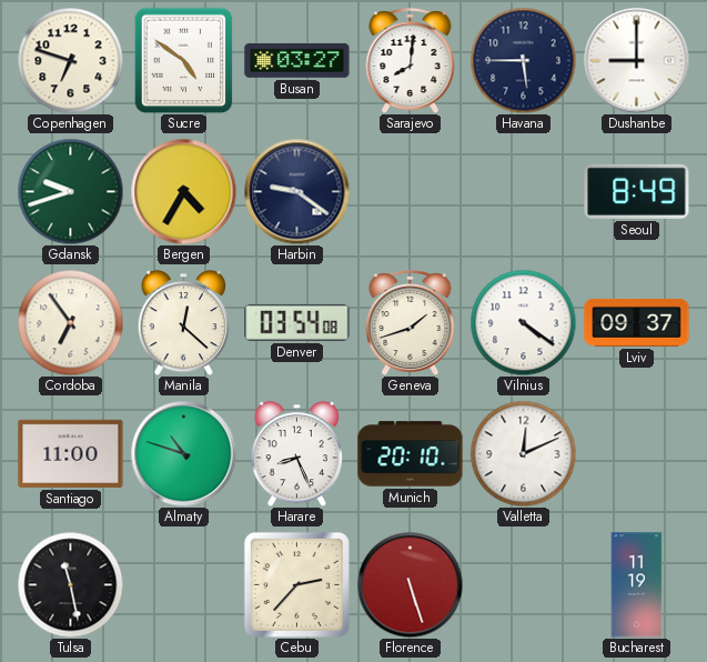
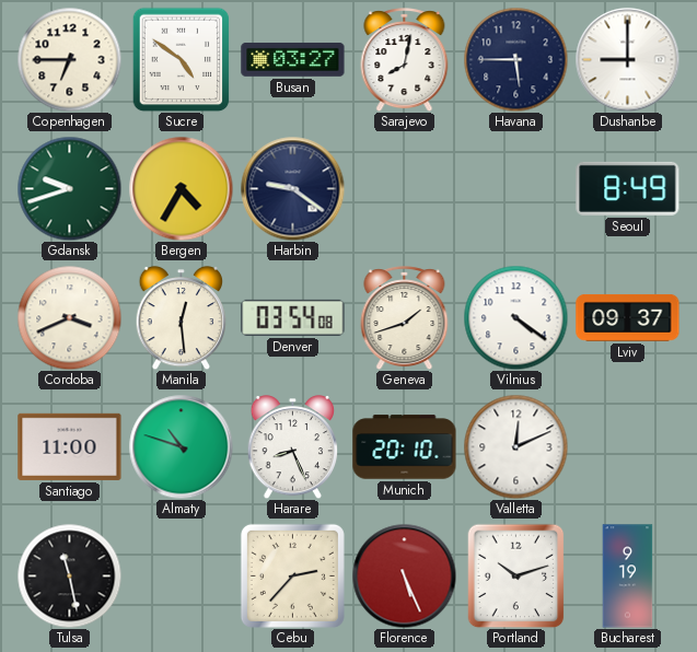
Copenhagen: 6:48 -> 6:45
Sarajevo: 8:01 -> 8:02
Cordoba: 6:54 -> 3:41
Manila: 12:22 -> 12:29
Florence: 5:27 -> 5:26
Portland: none -> 10:12
Bucharest: 11:19 -> 9:19
